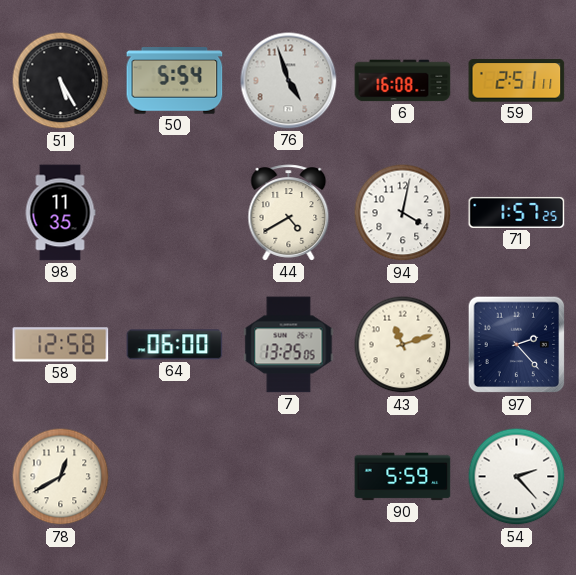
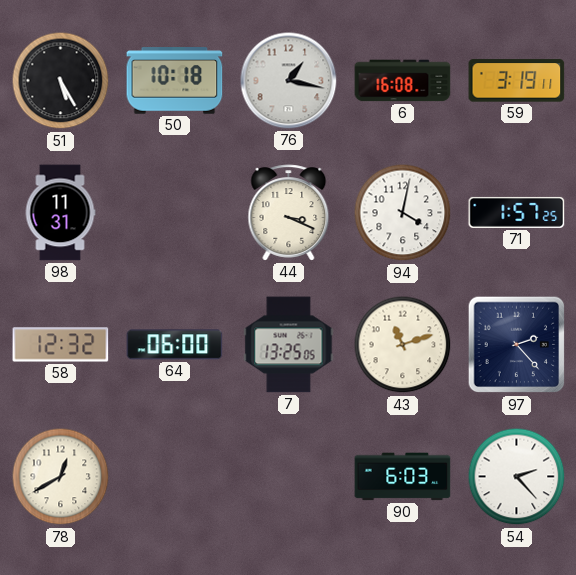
50: 5:54 -> 10:18
76: 4:57 -> 1:17
59: 2:51 -> 3:19
98: 11:35 -> 11:31
44: 4:40 -> 3:19
58: 12:58 -> 12:32
90: 5:59 -> 6:03
